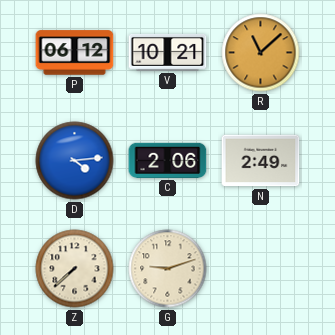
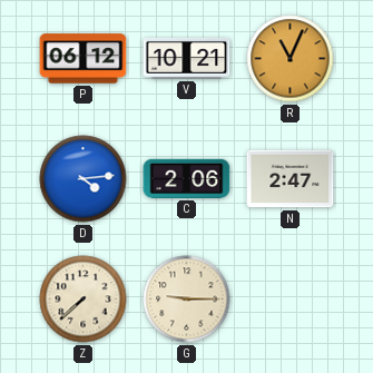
R: 11:08 -> 11:04
N: 2:49 -> 2:47
G: 9:12 -> 9:15
